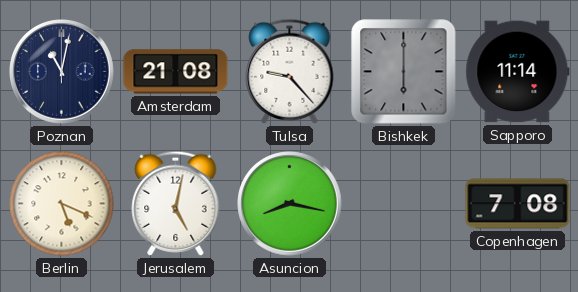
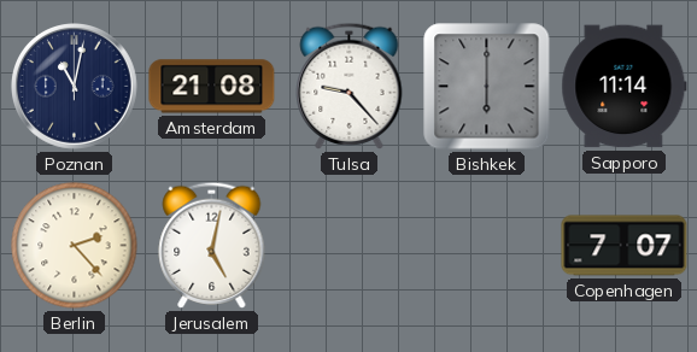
Berlin: 5:19 -> 2:23
Asuncion: 8:17 -> none
Copenhagen: 7:08 -> 7:07
